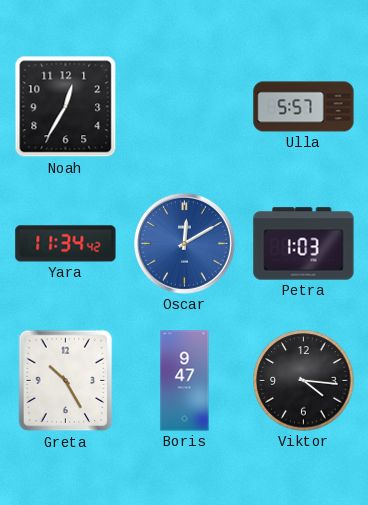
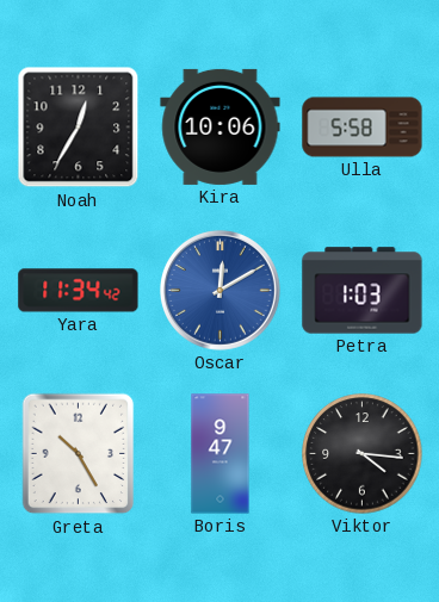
Kira: none -> 10:06
Ulla: 5:57 -> 5:58
